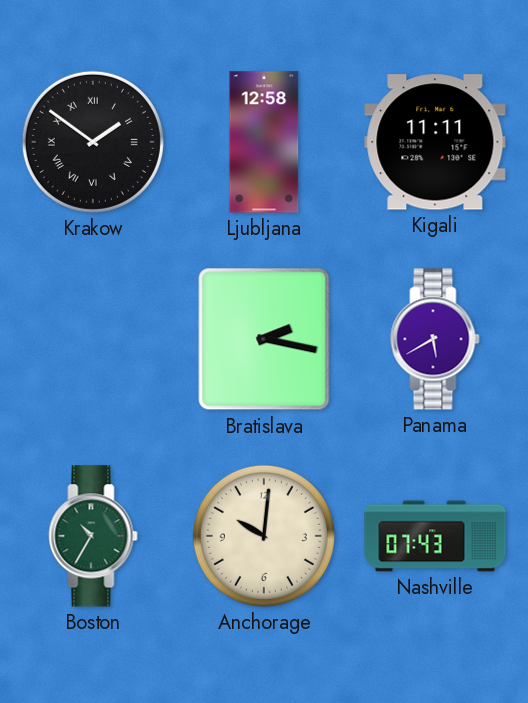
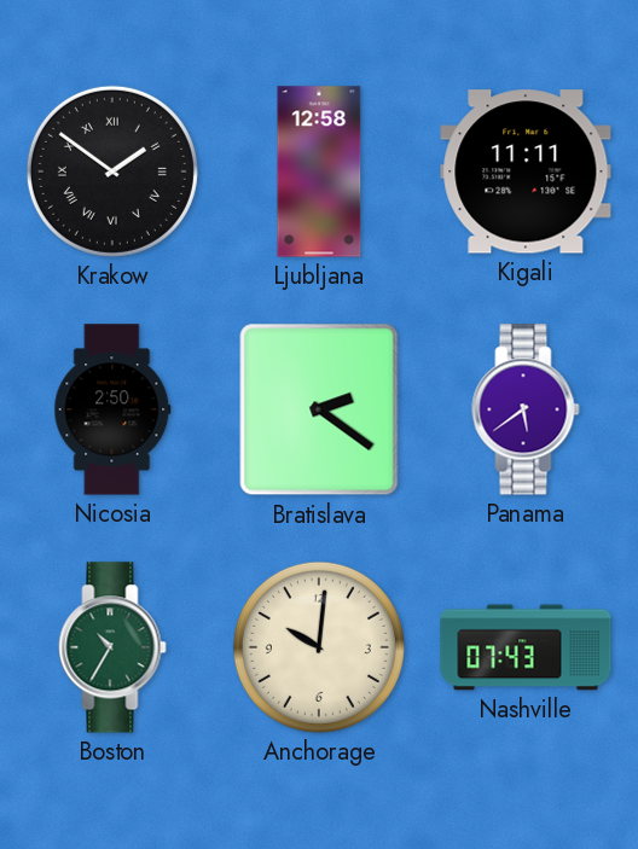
Nicosia: none -> 2:50
Bratislava: 2:17 -> 2:21
Panama: 5:40 -> 5:39
